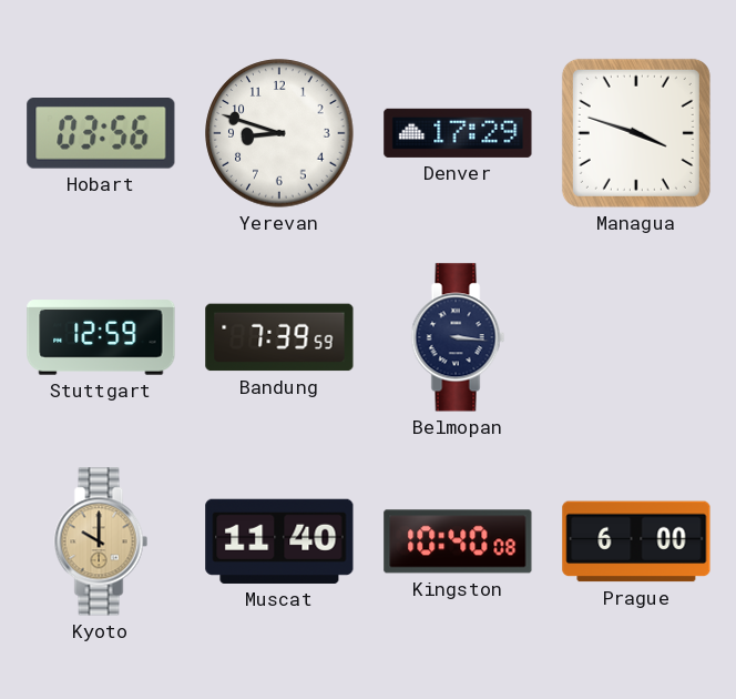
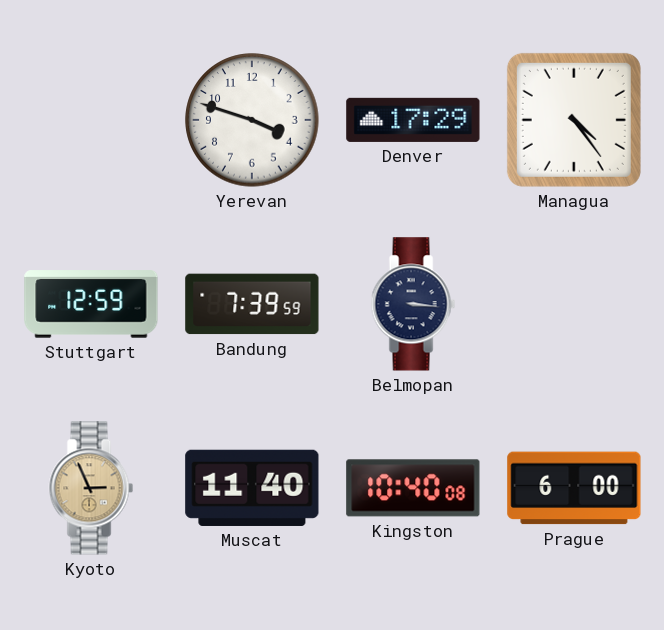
Hobart: 03:56 -> none
Yerevan: 8:48 -> 3:48
Managua: 3:48 -> 4:24
Kyoto: 10:00 -> 2:56
